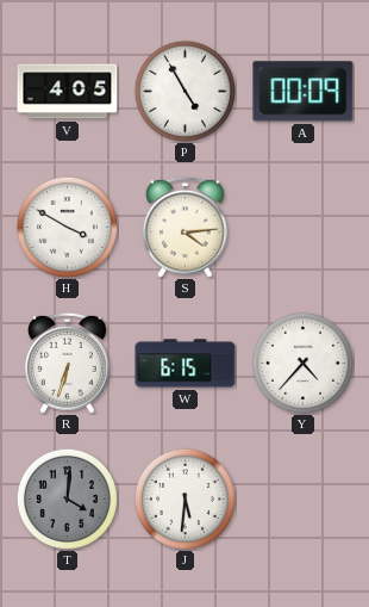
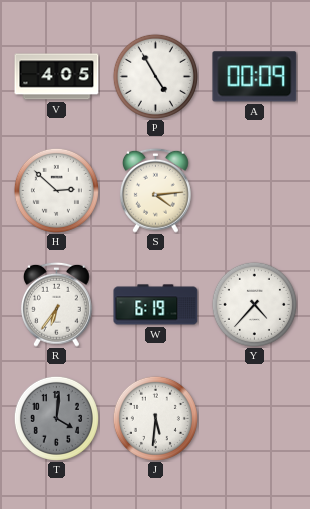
H: 3:50 -> 2:52
R: 6:33 -> 6:36
W: 6:15 -> 6:19
